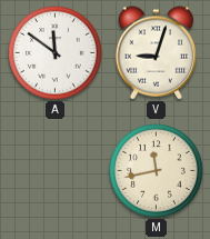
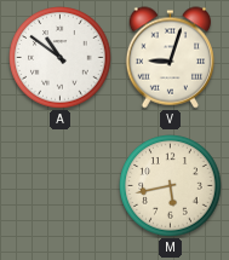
A: 11:51 -> 10:51
M: 11:43 -> 5:43
